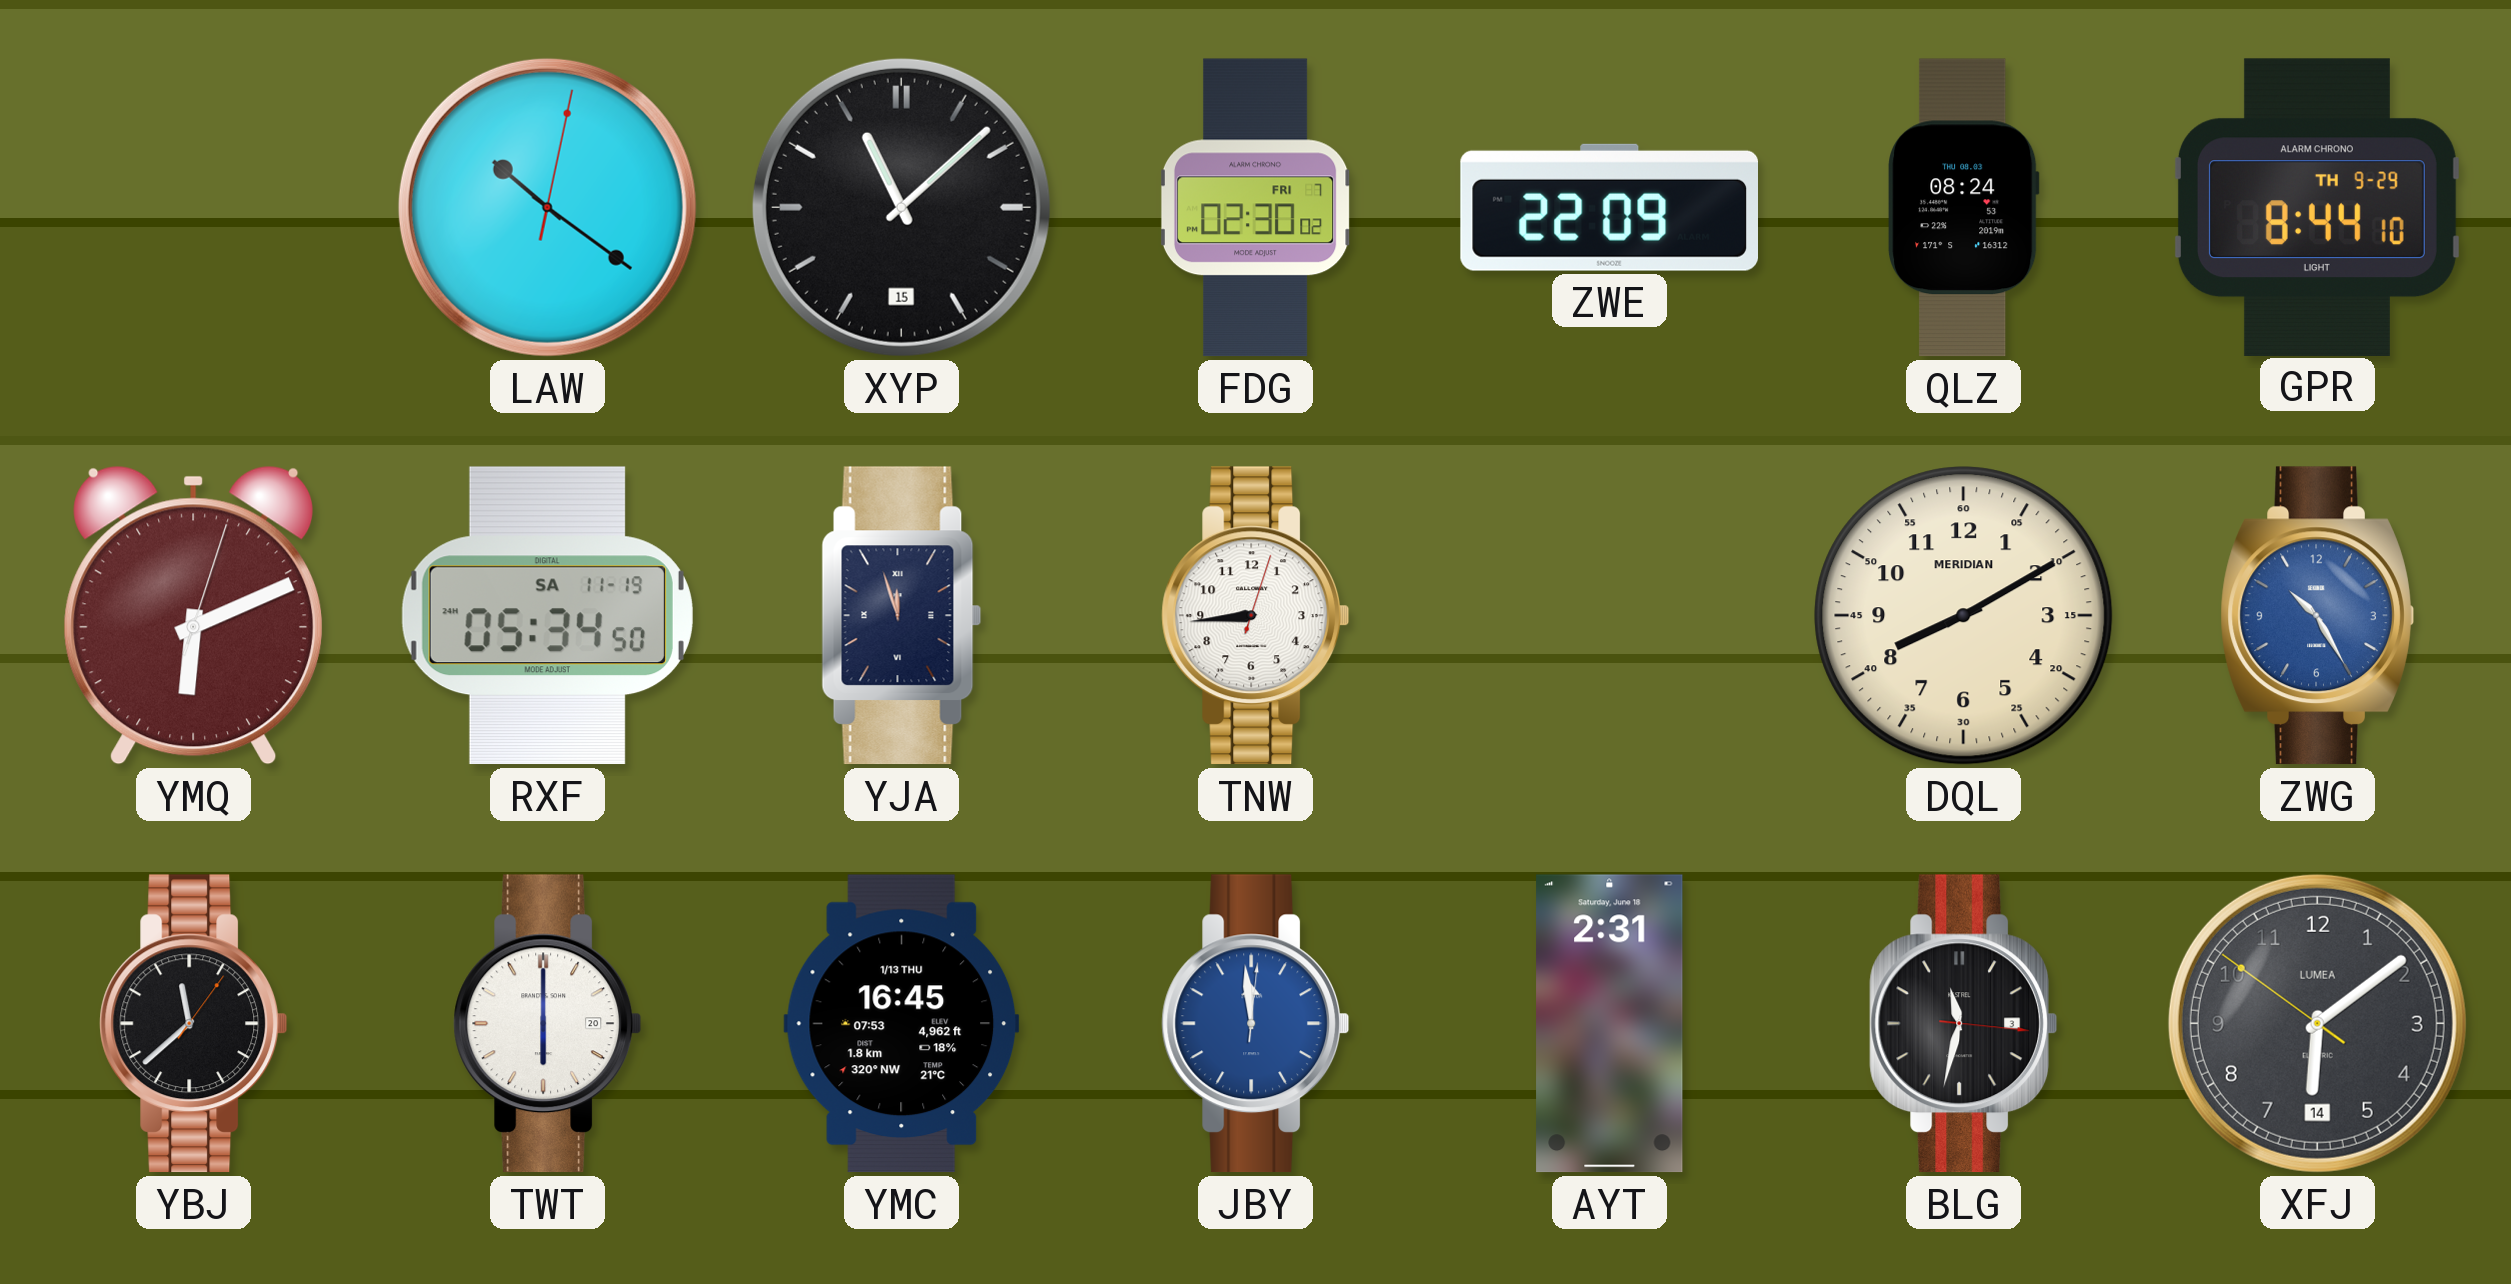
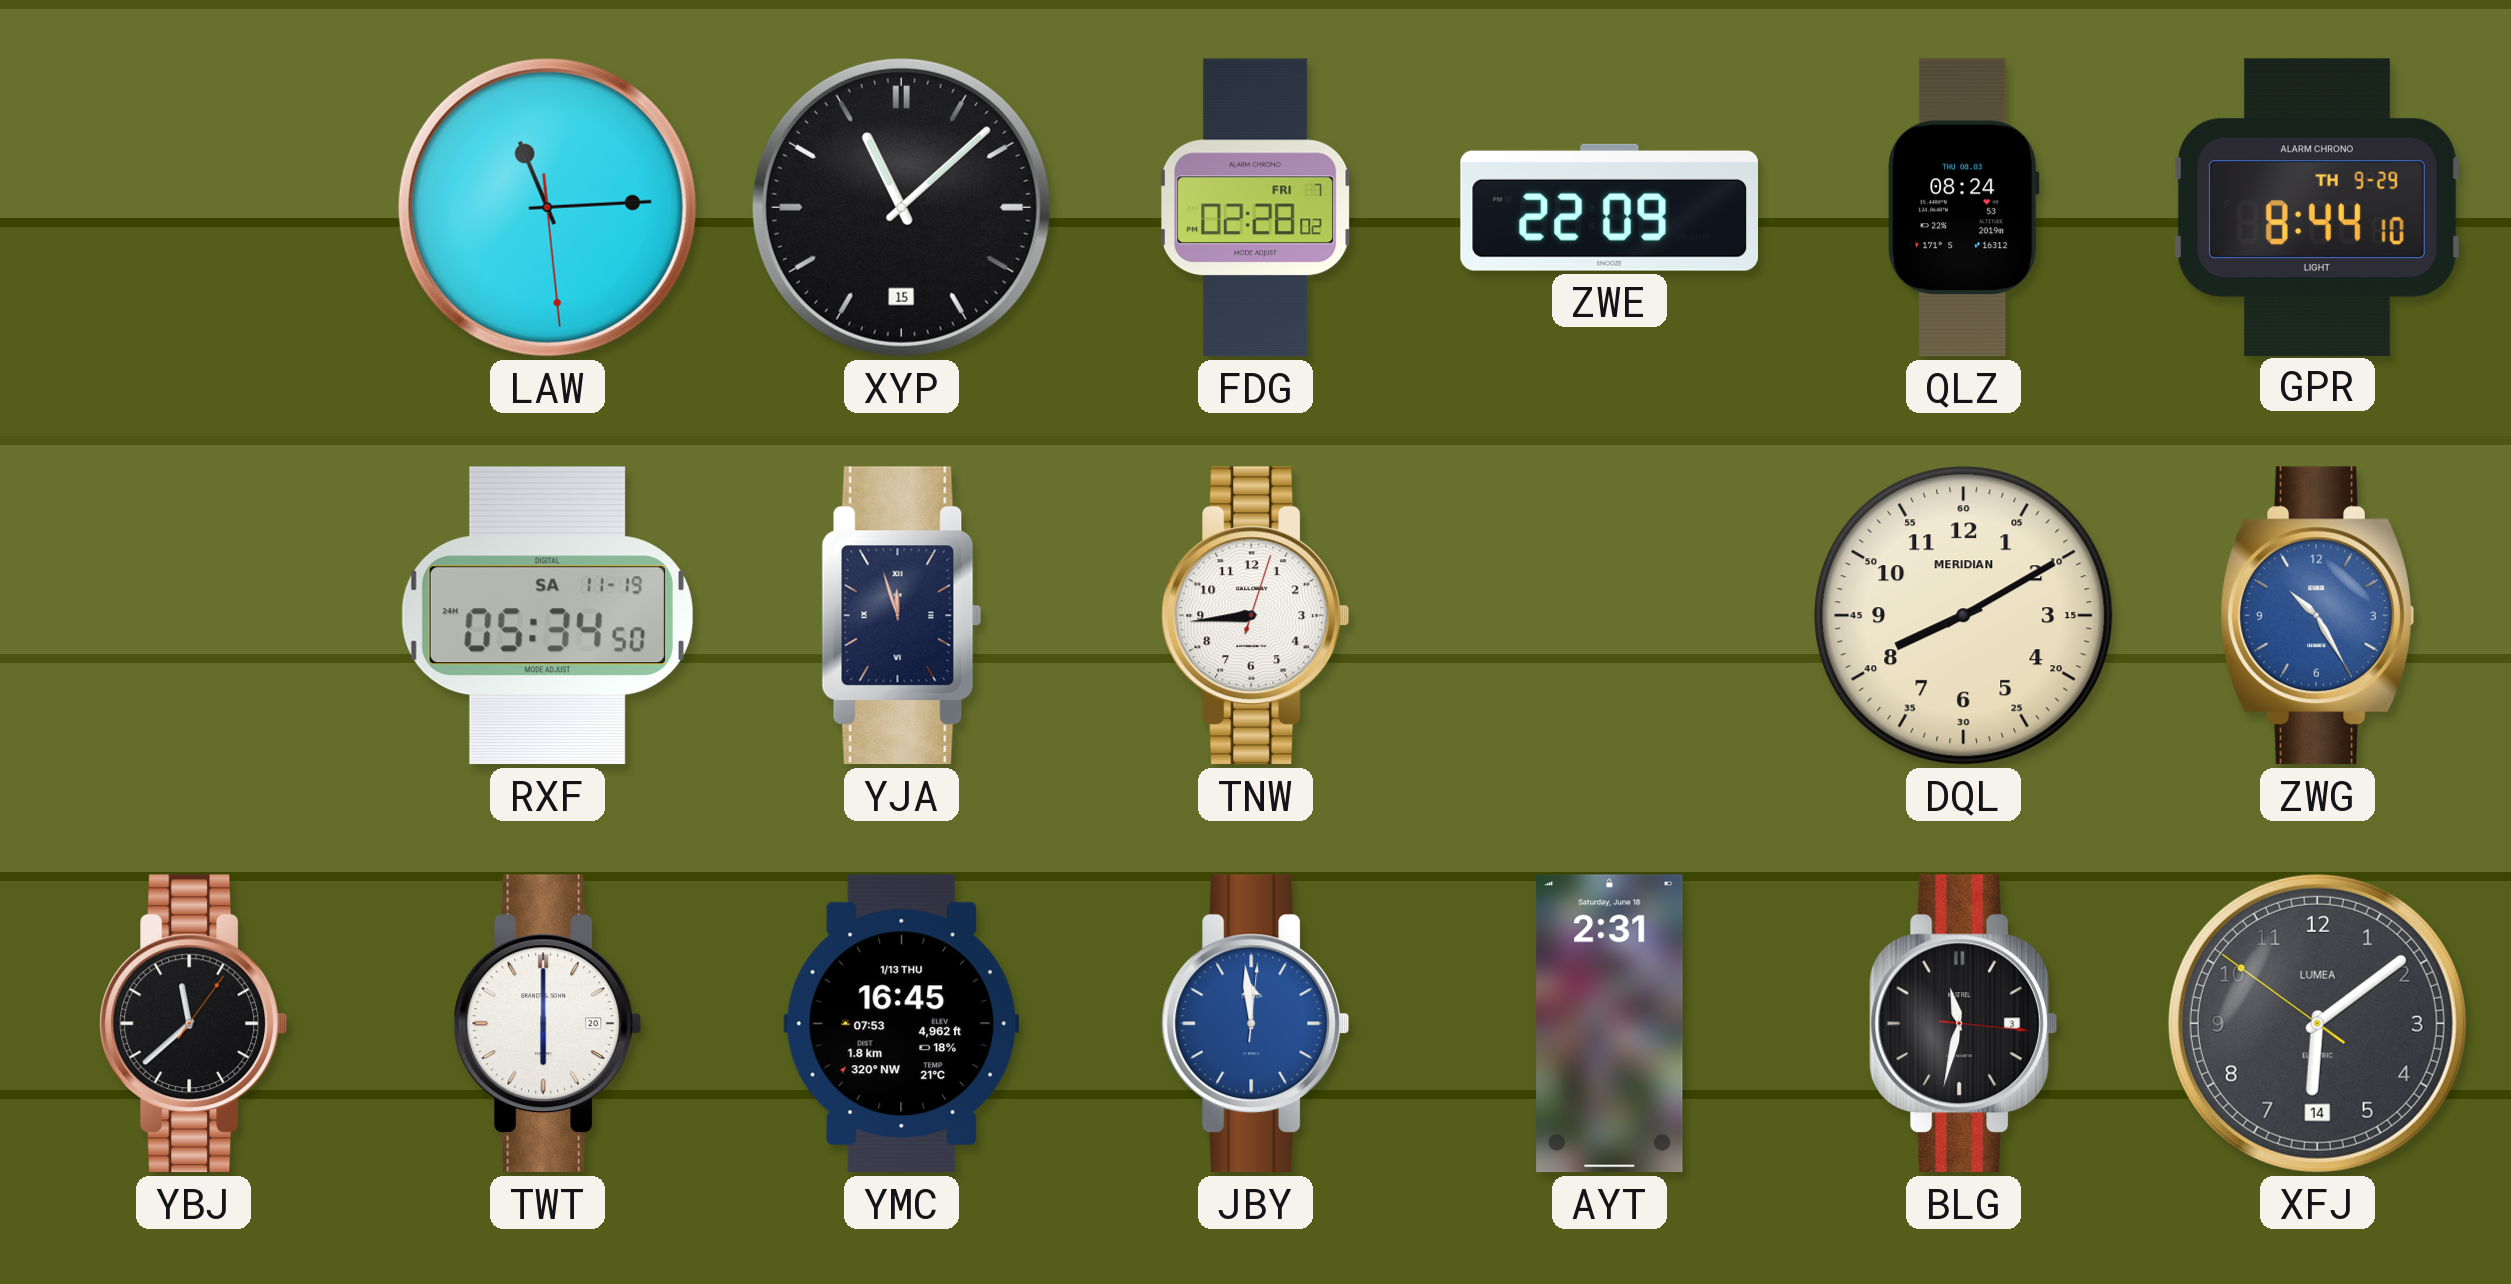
LAW: 10:21 -> 11:14
FDG: 02:30 -> 02:28
YMQ: 6:11 -> none
